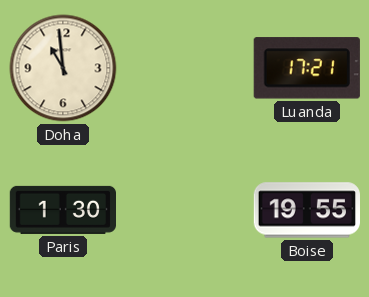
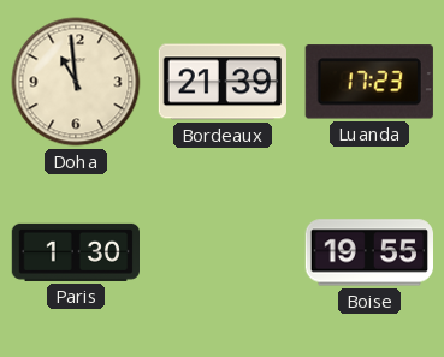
Bordeaux: none -> 21:39
Luanda: 17:21 -> 17:23
